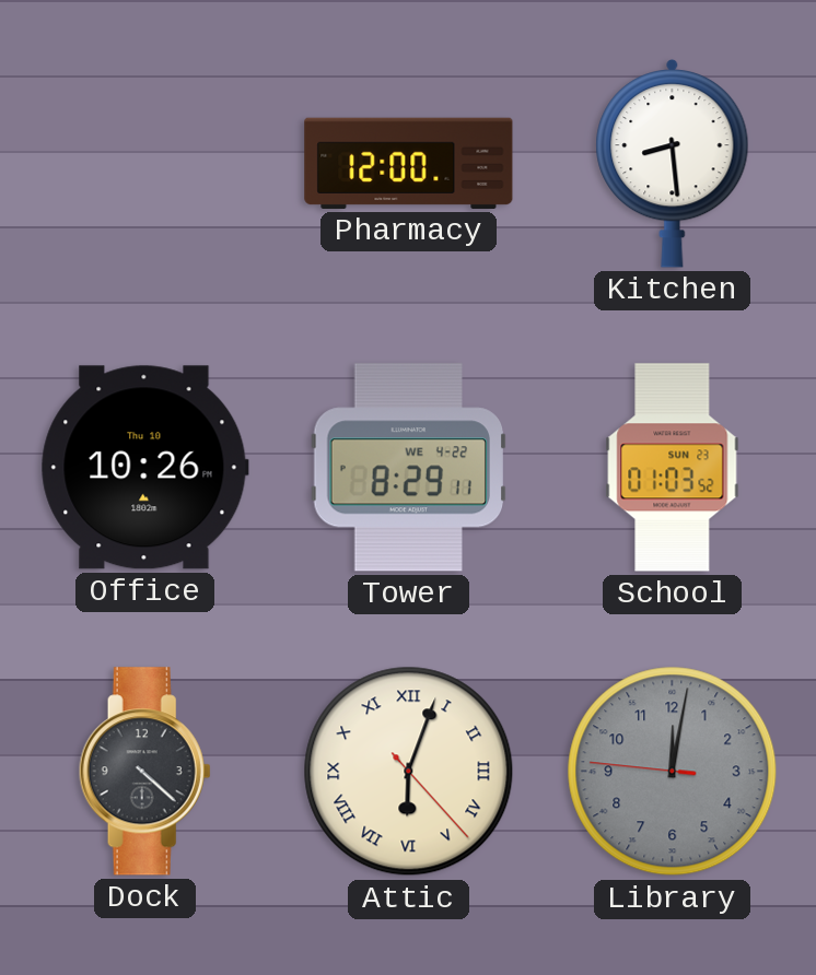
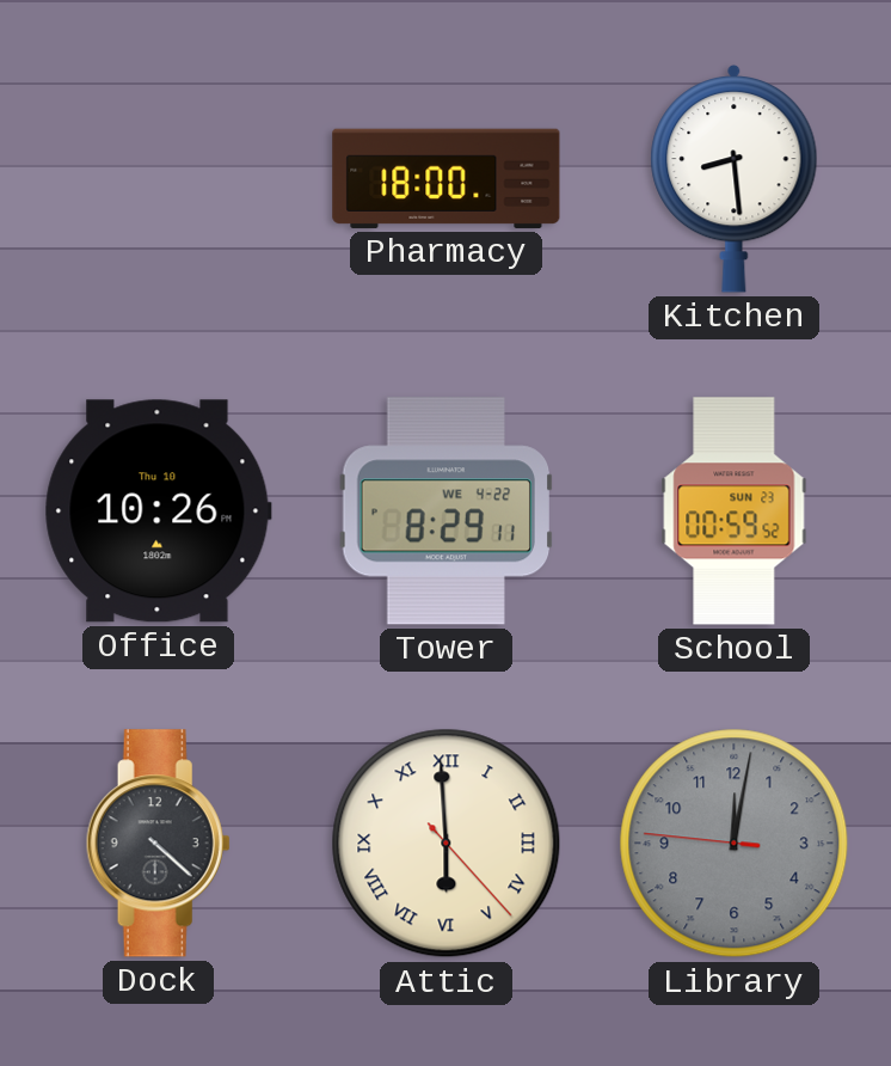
Pharmacy: 12:00 -> 18:00
School: 01:03 -> 00:59
Attic: 6:03 -> 5:59
